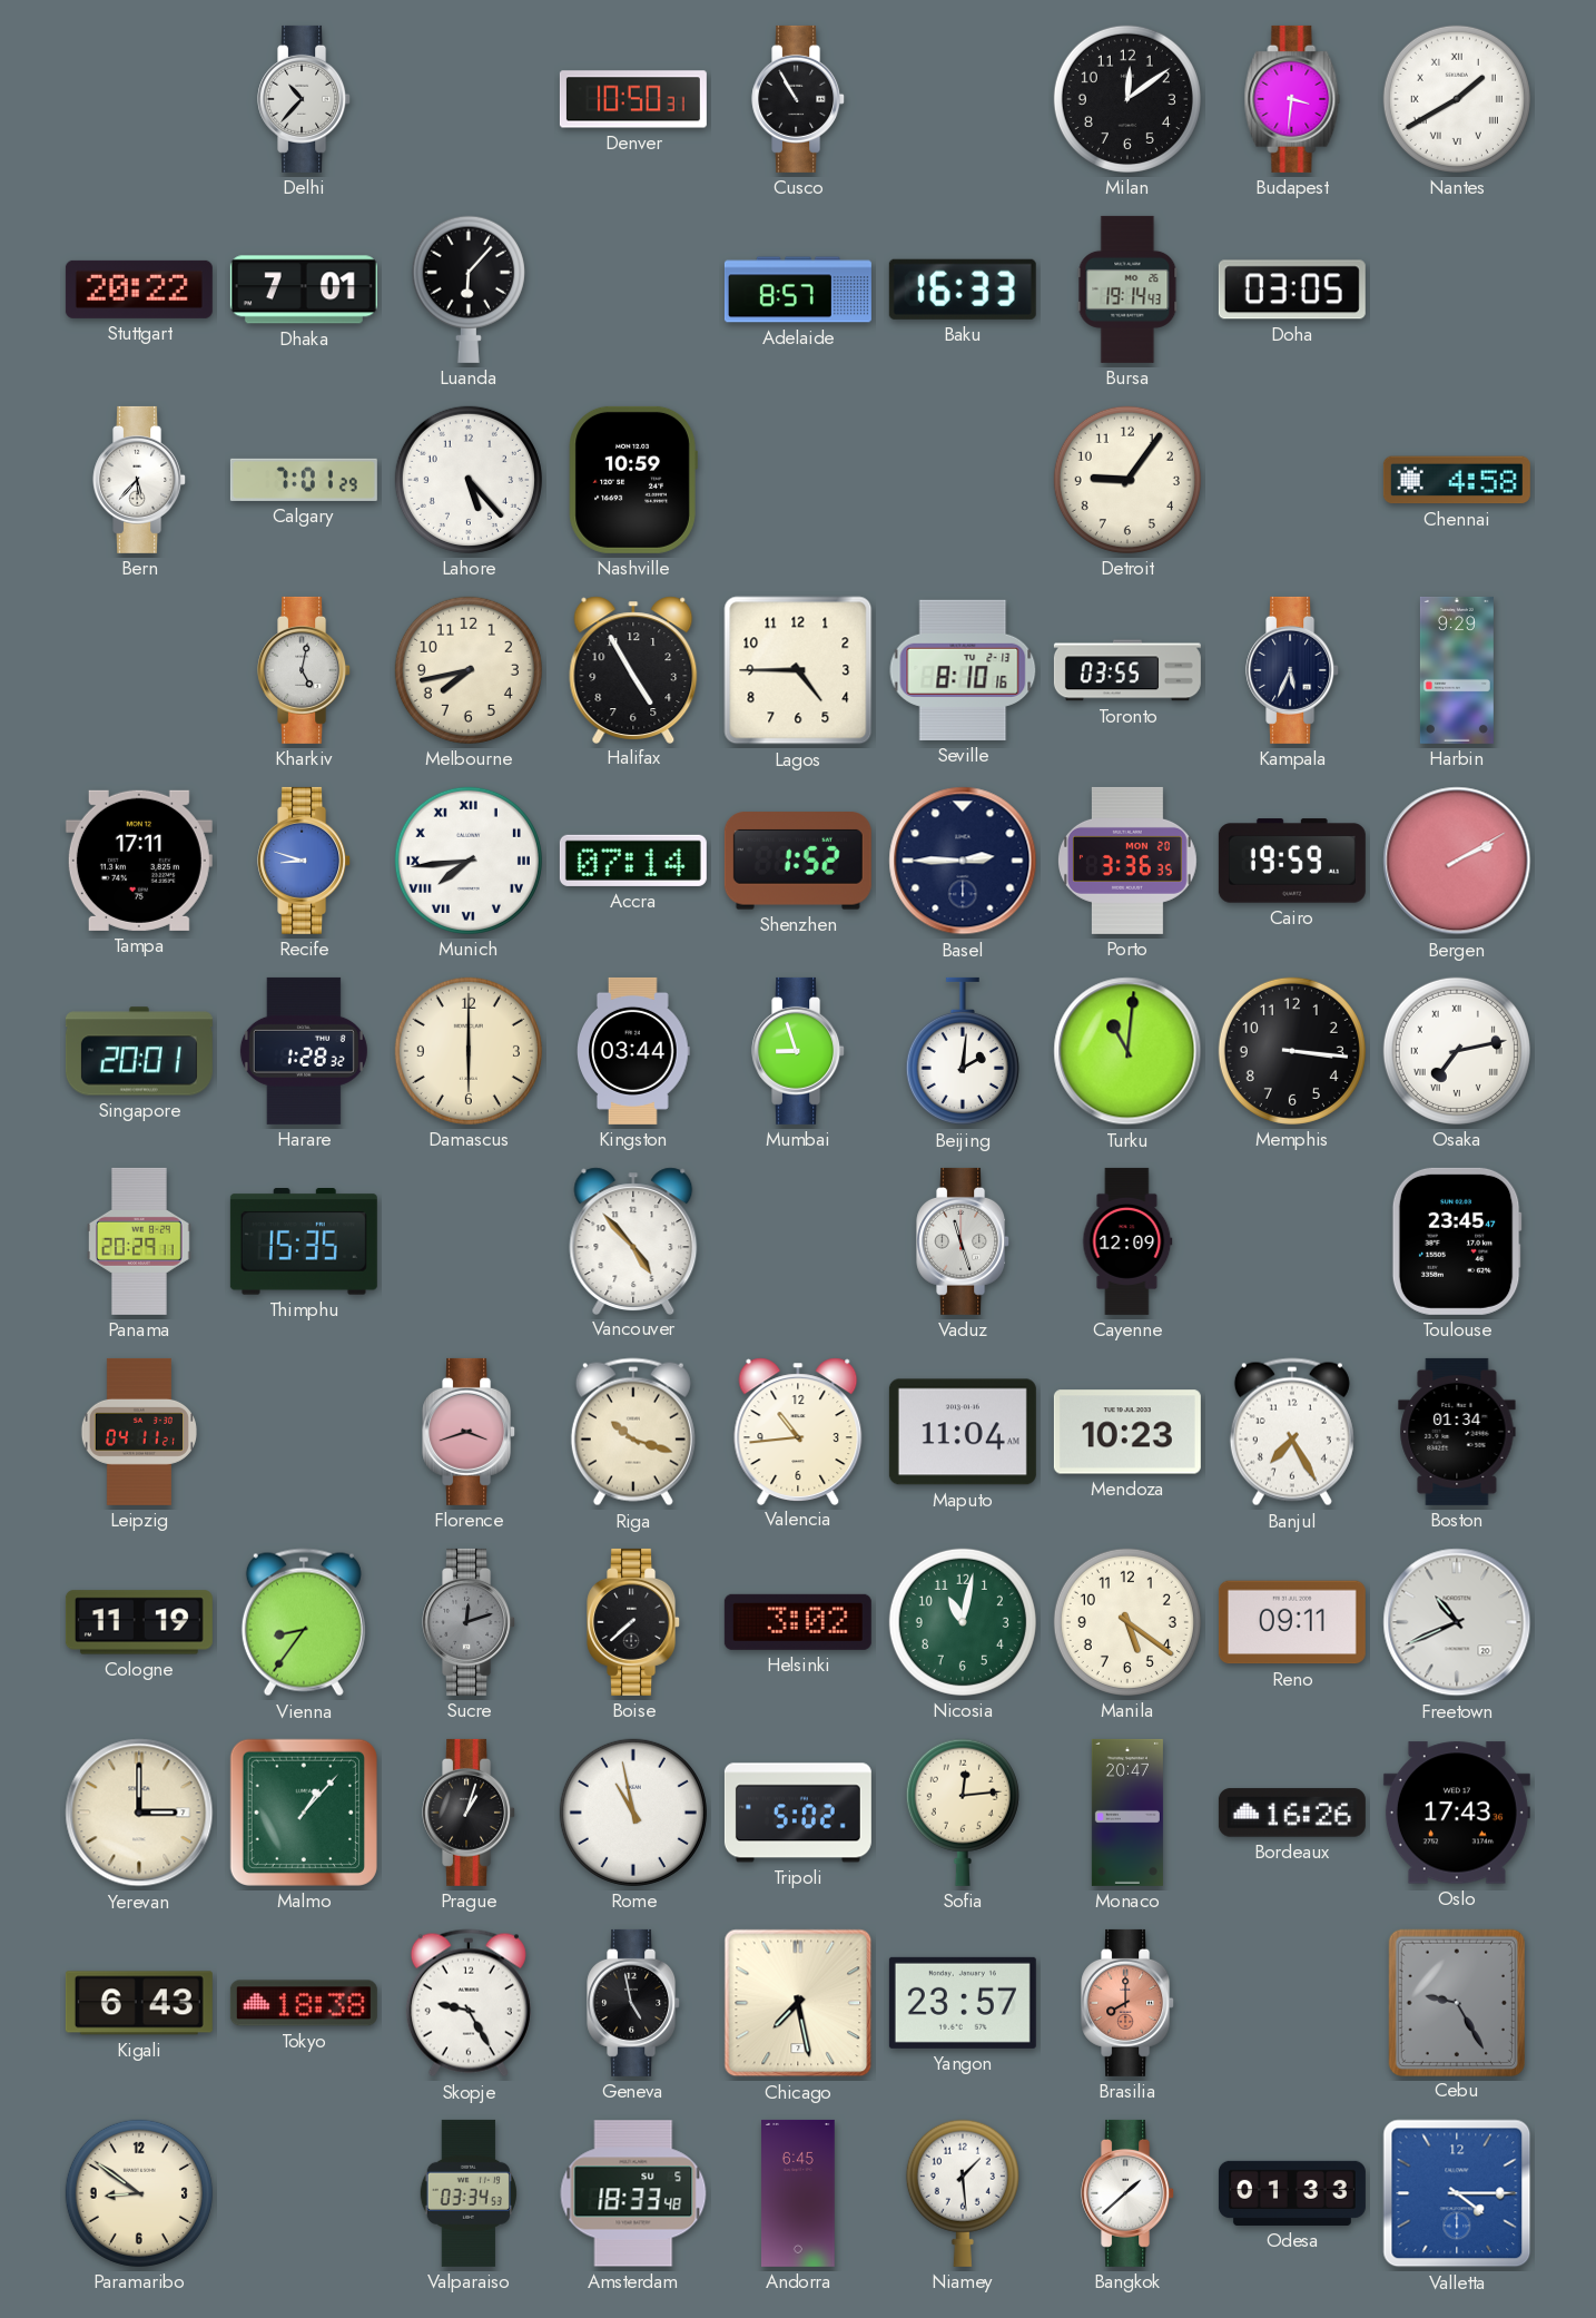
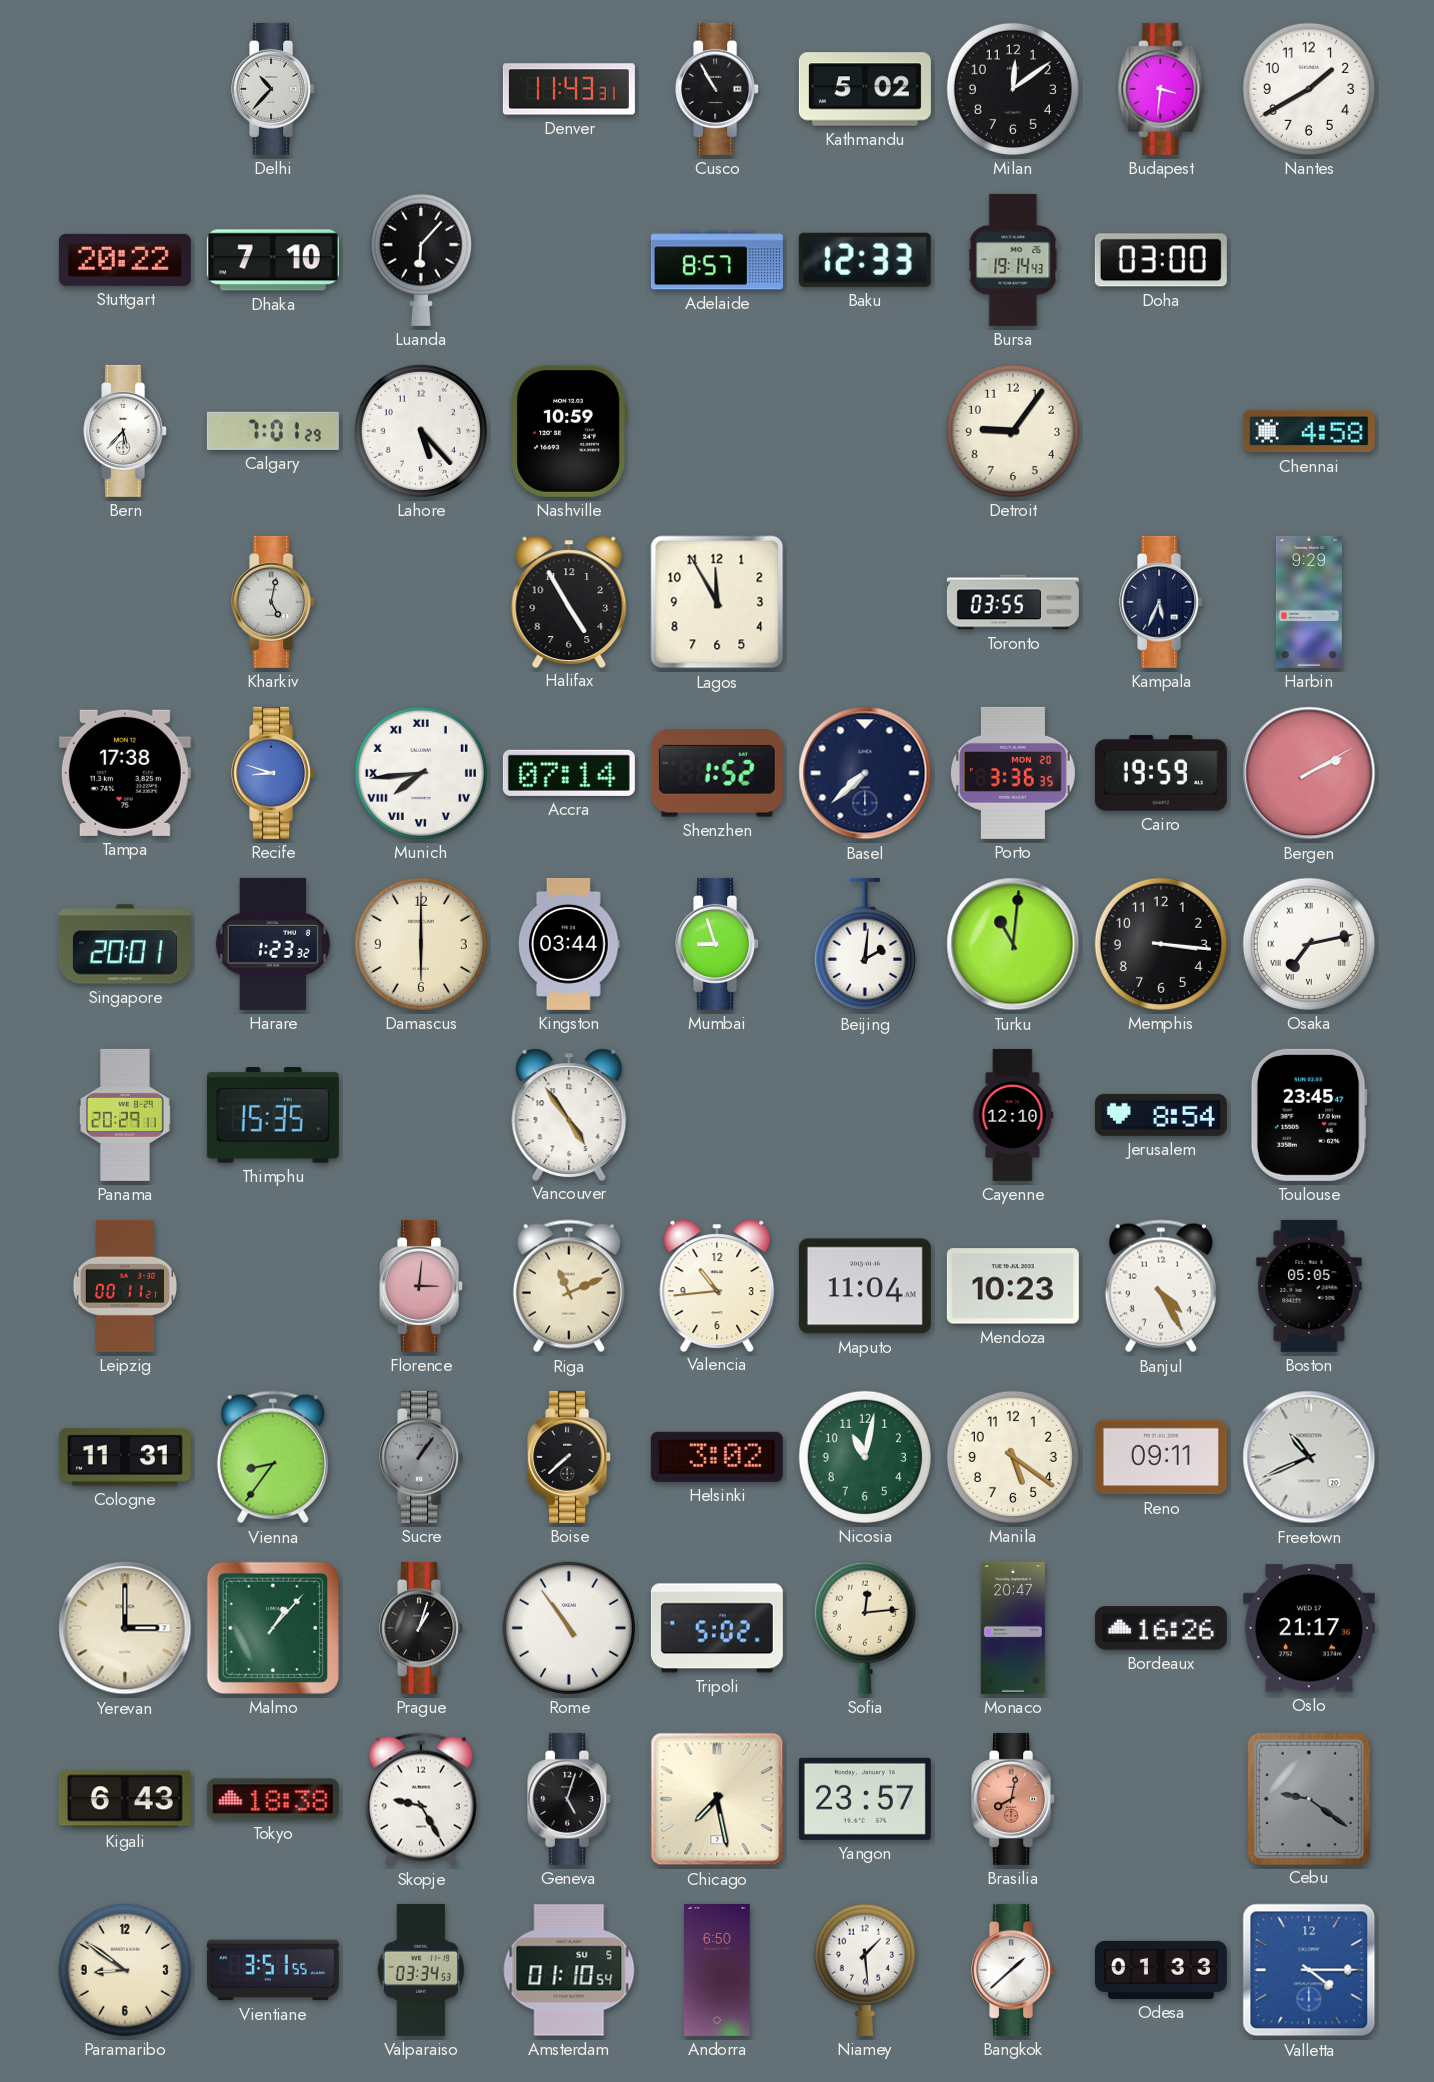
Denver: 10:50 -> 11:43
Kathmandu: none -> 5:02
Nantes numerals: Roman -> Arabic
Dhaka: 7:01 -> 7:10
Baku: 16:33 -> 12:33
Doha: 03:05 -> 03:00
Melbourne: 7:43 -> none
Lagos: 4:45 -> 11:55
Seville: 8:10 -> none
Tampa: 17:11 -> 17:38
Basel: 2:45 -> 7:38
Harare: 1:28 -> 1:23
Vancouver: 4:53 -> 4:54
Vaduz: 11:27 -> none
Cayenne: 12:09 -> 12:10
Jerusalem: none -> 8:54
Leipzig: 04:11 -> 00:11
Florence: 3:42 -> 3:01
Riga: 10:18 -> 11:11
Banjul: 7:25 -> 4:25
Boston: 01:34 -> 05:05
Cologne: 11:19 -> 11:31
Sucre: 12:12 -> 1:06
Rome: 10:58 -> 10:54
Oslo: 17:43 -> 21:17
Geneva: 4:58 -> 5:03
Brasilia: 8:00 -> 8:02
Cebu: 9:25 -> 9:21
Vientiane: none -> 3:51
Amsterdam: 18:33 -> 01:10
Andorra: 6:45 -> 6:50
